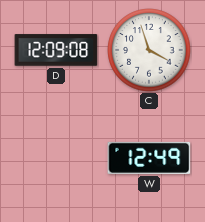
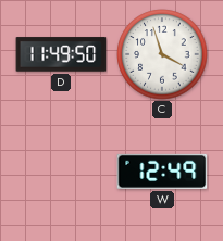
D: 12:09 -> 11:49
